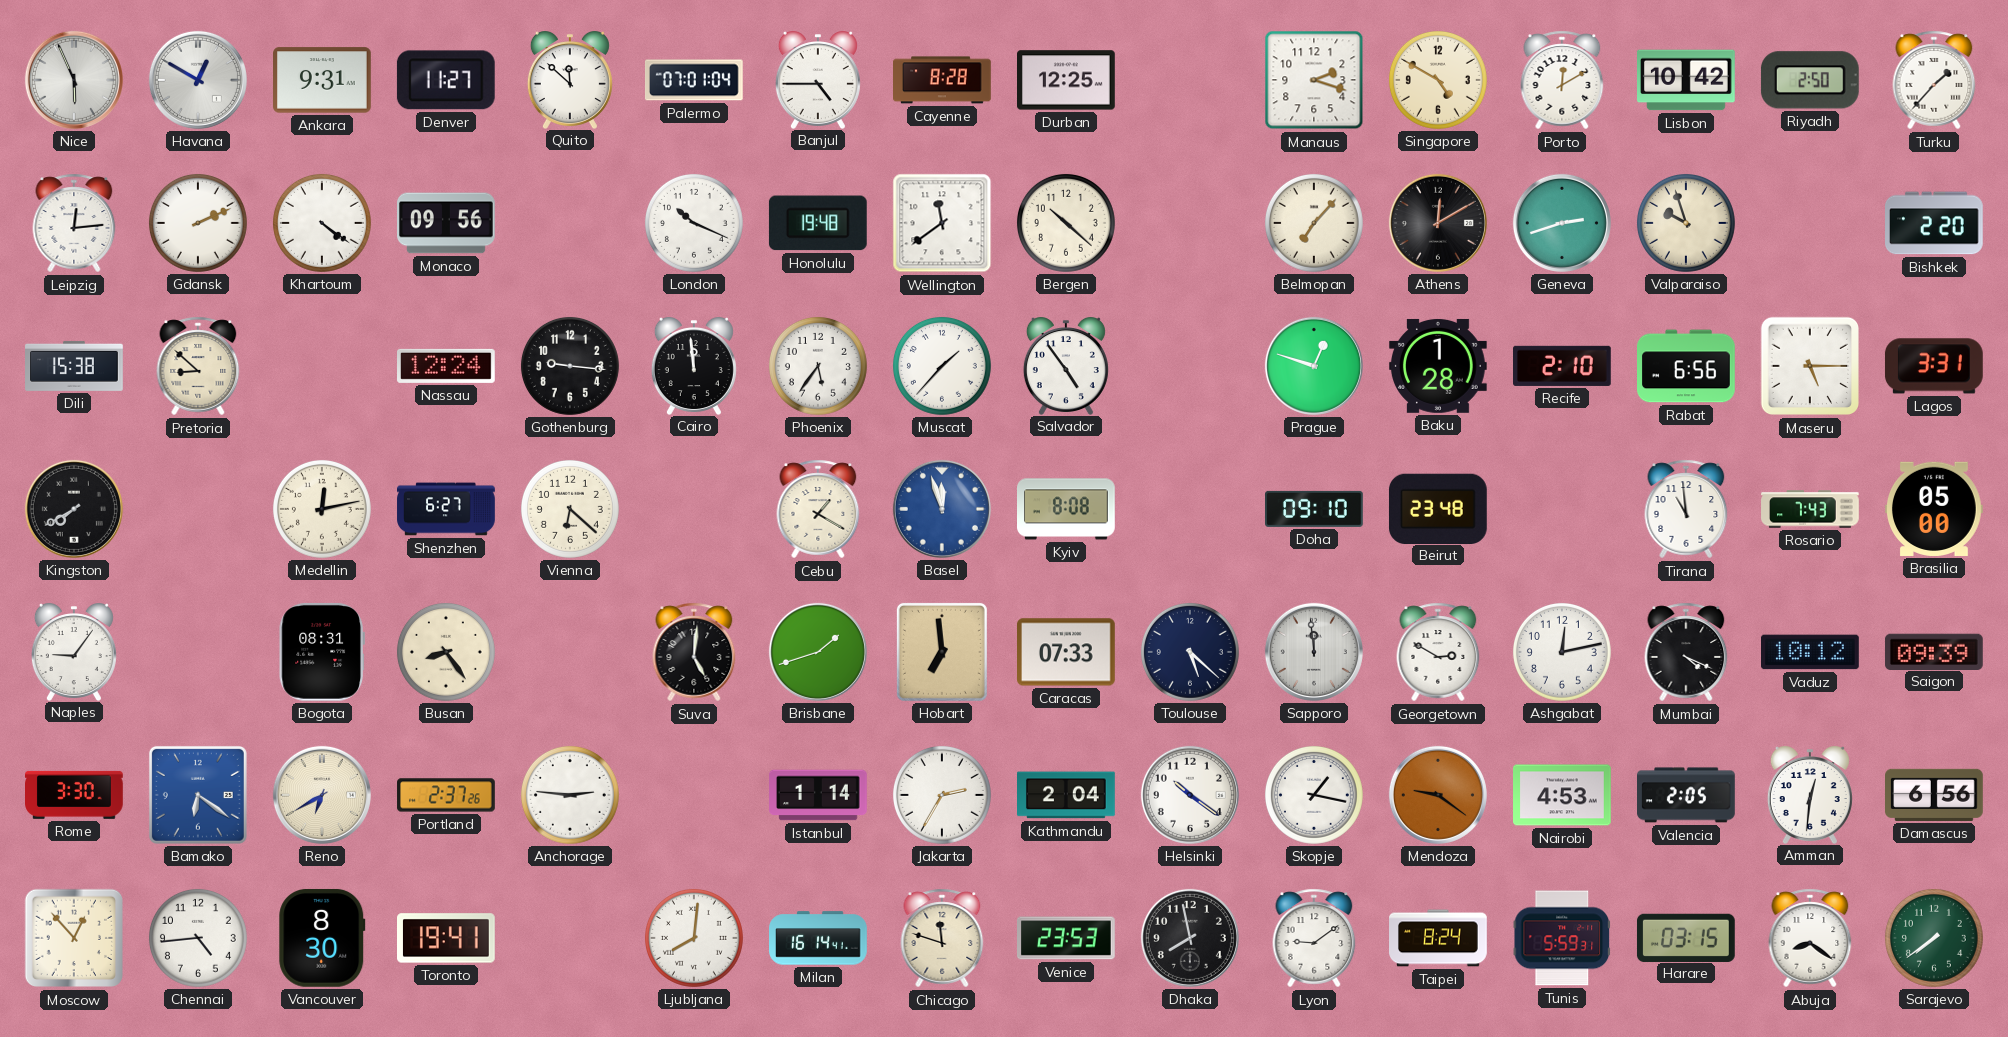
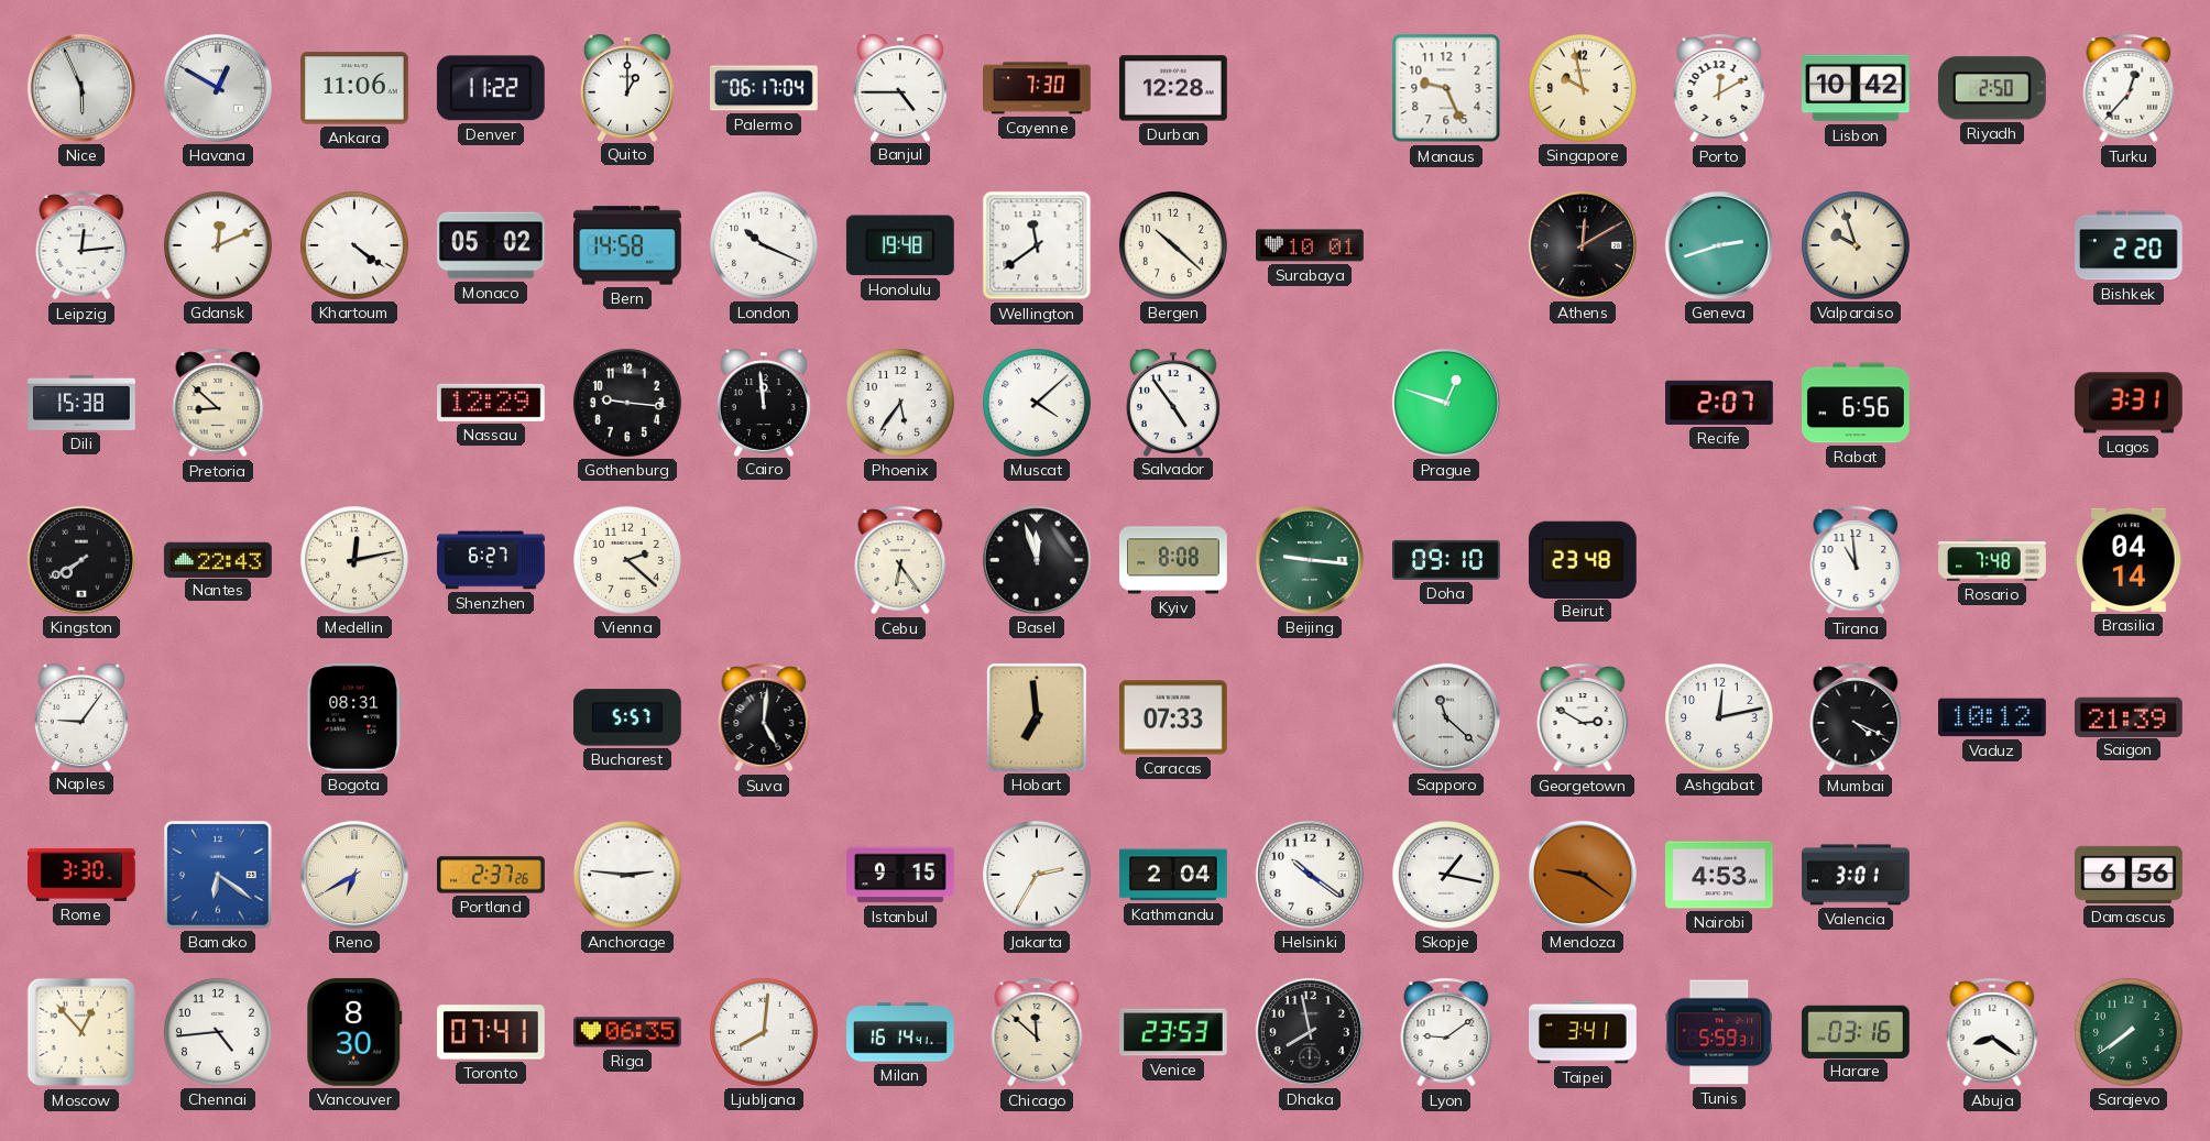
Ankara: 9:31 -> 11:06
Denver: 11:27 -> 11:22
Quito: 11:52 -> 1:00
Palermo: 07:01 -> 06:17
Cayenne: 8:28 -> 7:30
Durban: 12:25 -> 12:28
Manaus: 2:18 -> 9:26
Singapore: 4:50 -> 9:58
Turku: 1:37 -> 12:37
Gdansk: 2:11 -> 12:11
Monaco: 09:56 -> 05:02
Bern: none -> 14:58
Surabaya: none -> 10:01
Belmopan: 7:07 -> none
Nassau: 12:24 -> 12:29
Muscat: 1:37 -> 4:08
Baku: 1:28 -> none
Recife: 2:10 -> 2:07
Maseru: 5:15 -> none
Nantes: none -> 22:43
Vienna: 6:22 -> 2:22
Cebu: 1:20 -> 6:24
Basel dial: blue -> black
Beijing: none -> 9:16
Rosario: 7:43 -> 7:48
Brasilia: 05:00 -> 04:14
Busan: 8:24 -> none
Bucharest: none -> 5:57
Brisbane: 1:42 -> none
Toulouse: 5:22 -> none
Sapporo: 11:59 -> 11:22
Saigon: 09:39 -> 21:39
Istanbul: 1:14 -> 9:15
Valencia: 2:05 -> 3:01
Amman: 12:31 -> none
Toronto: 19:41 -> 07:41
Riga: none -> 06:35
Chicago: 11:48 -> 11:52
Taipei: 8:24 -> 3:41
Harare: 03:15 -> 03:16
